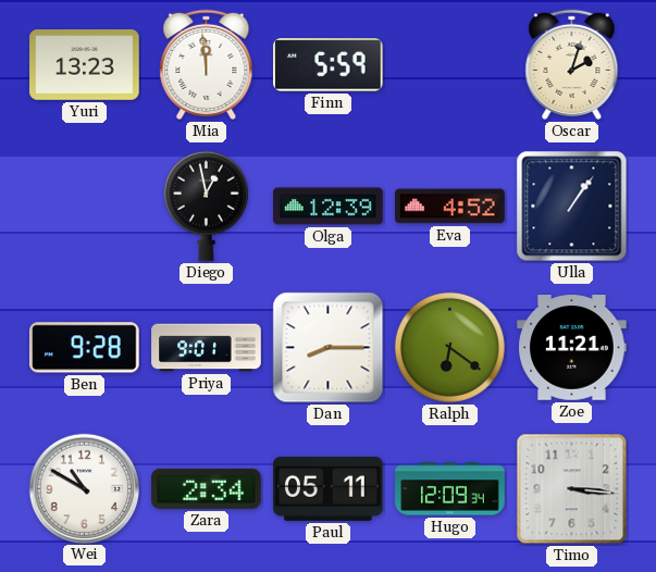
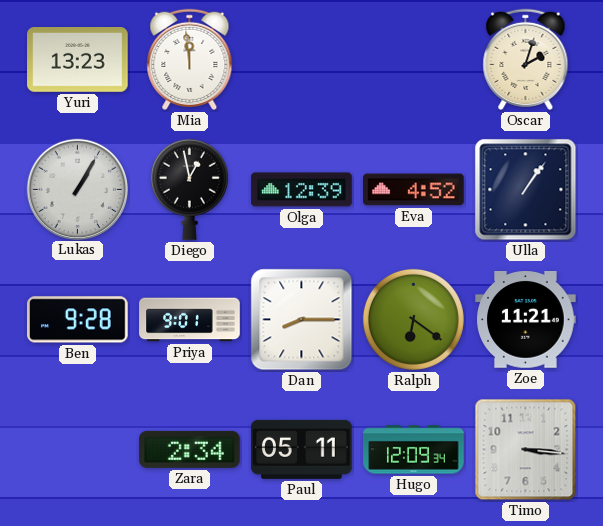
Finn: 5:59 -> none
Lukas: none -> 1:05
Wei: 10:50 -> none
